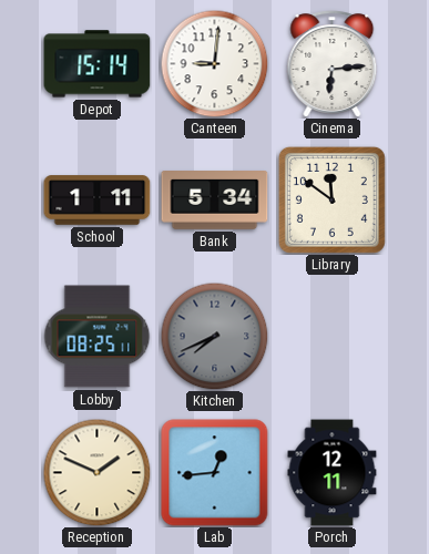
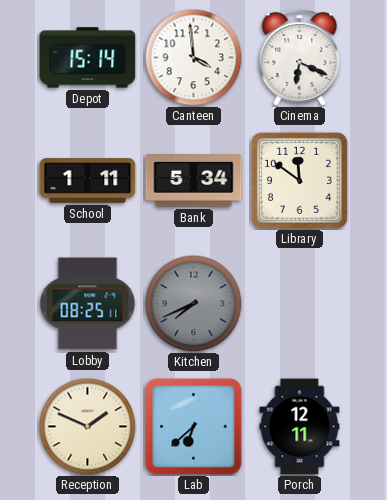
Canteen: 9:01 -> 3:59
Cinema: 6:14 -> 6:19
Lab: 12:44 -> 6:38
